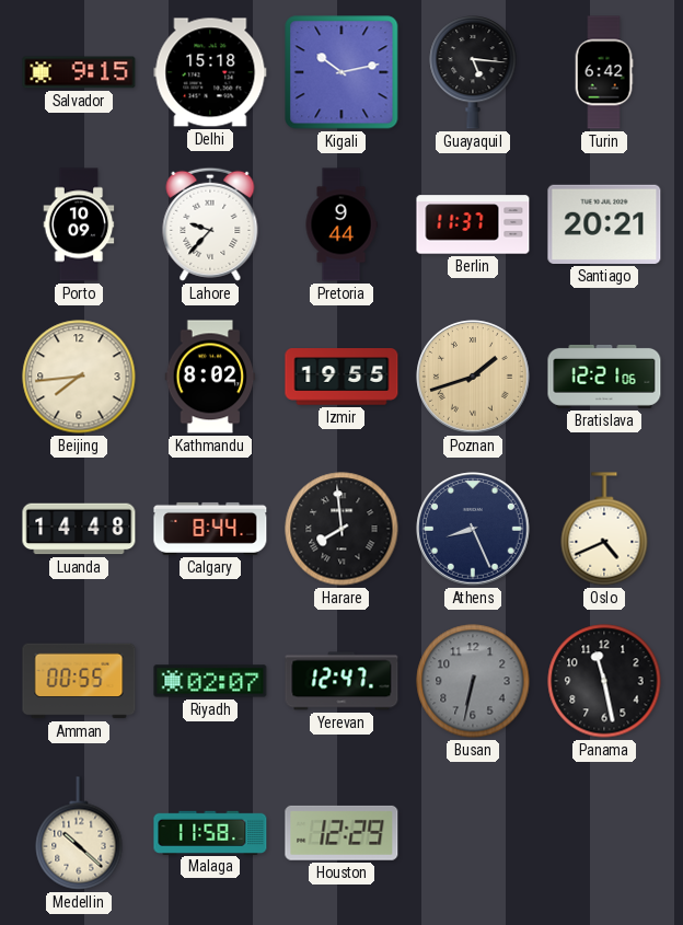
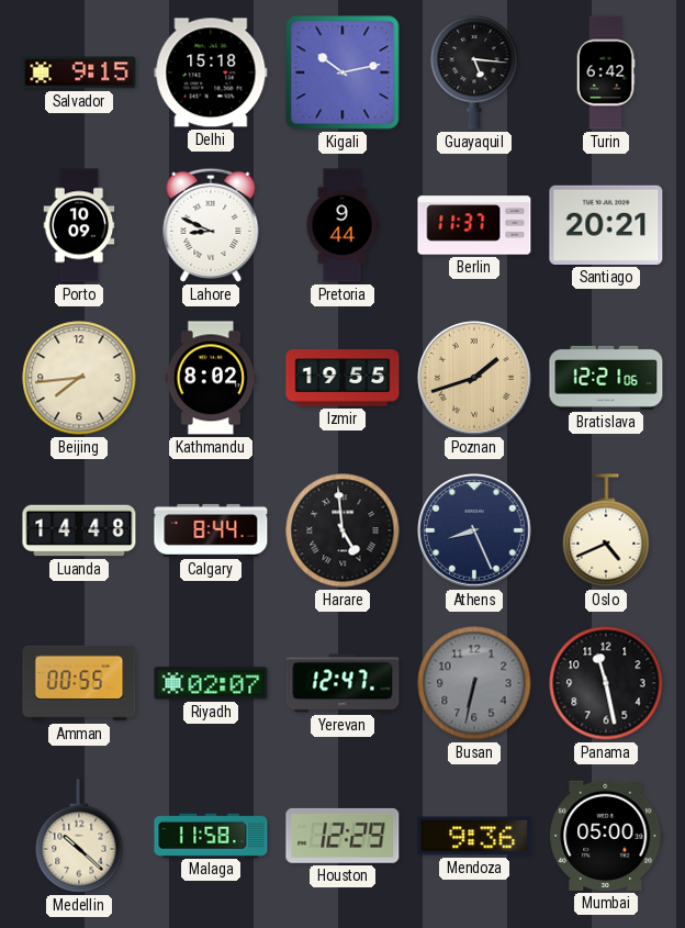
Lahore: 9:37 -> 8:49
Harare: 7:59 -> 4:59
Mendoza: none -> 9:36
Mumbai: none -> 05:00
